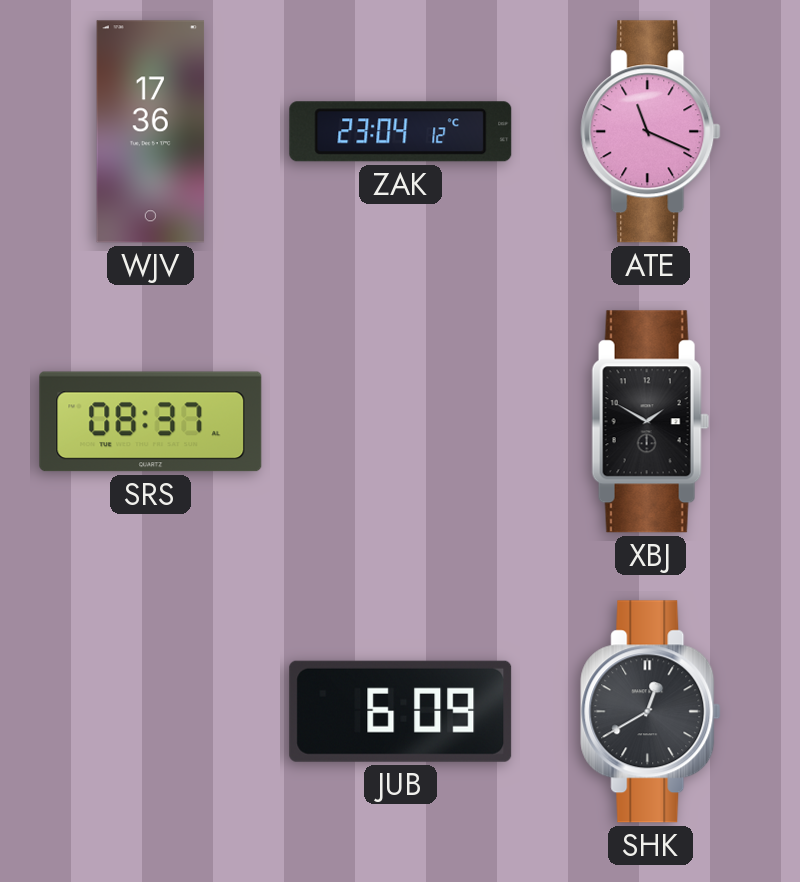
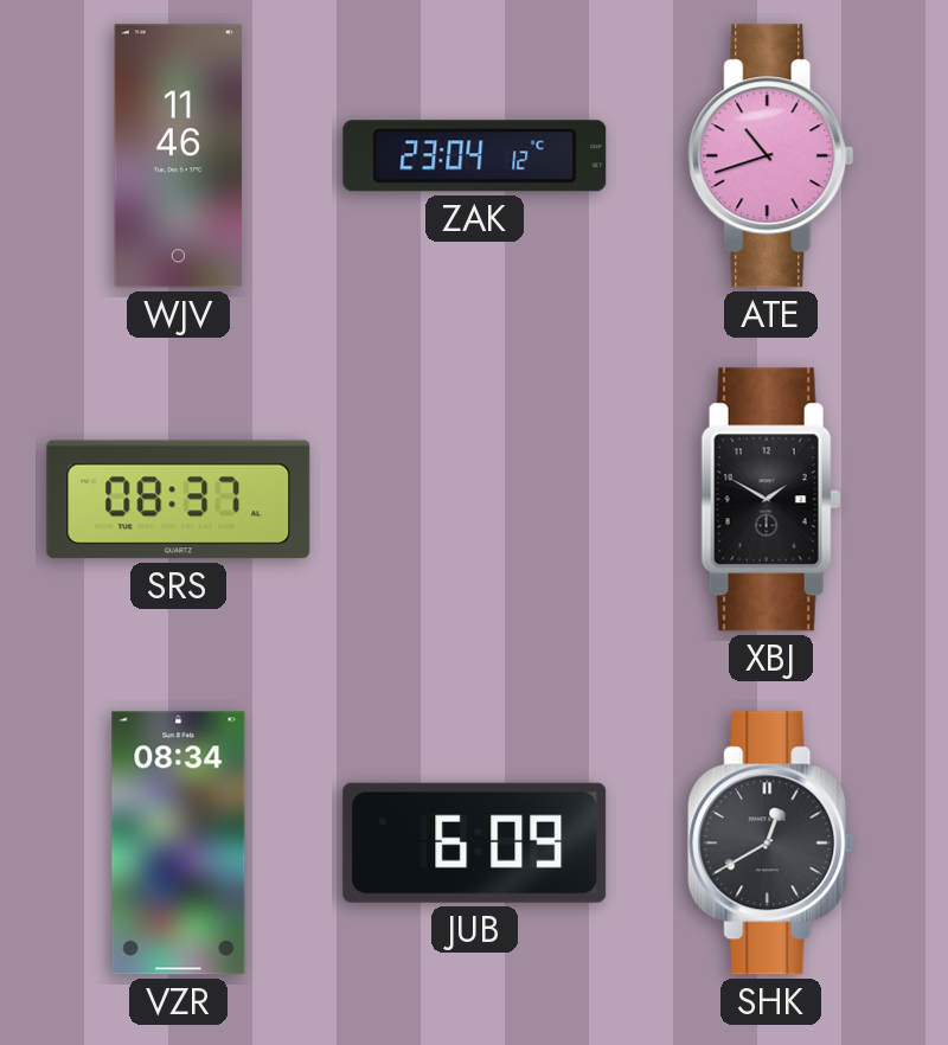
WJV: 17:36 -> 11:46
ATE: 11:19 -> 10:42
VZR: none -> 08:34
